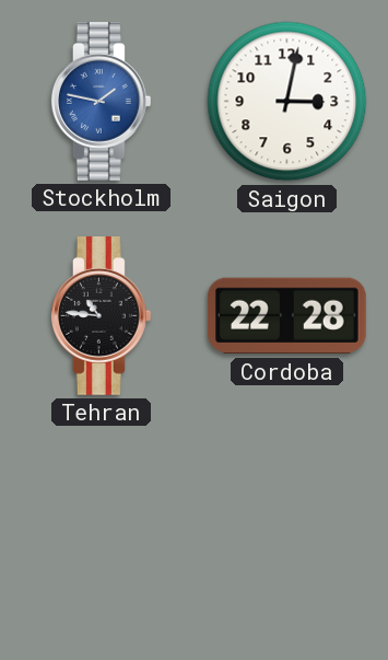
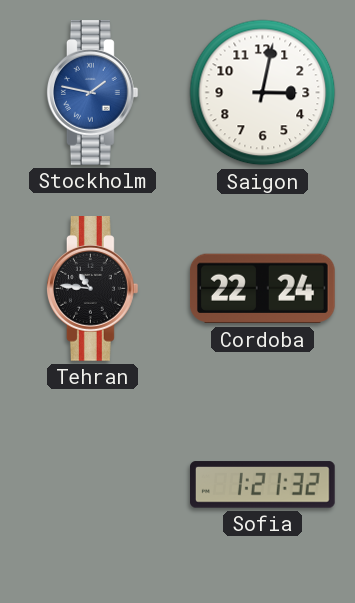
Cordoba: 22:28 -> 22:24
Sofia: none -> 1:21
